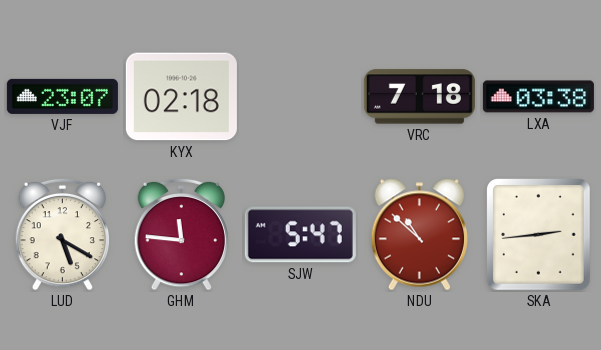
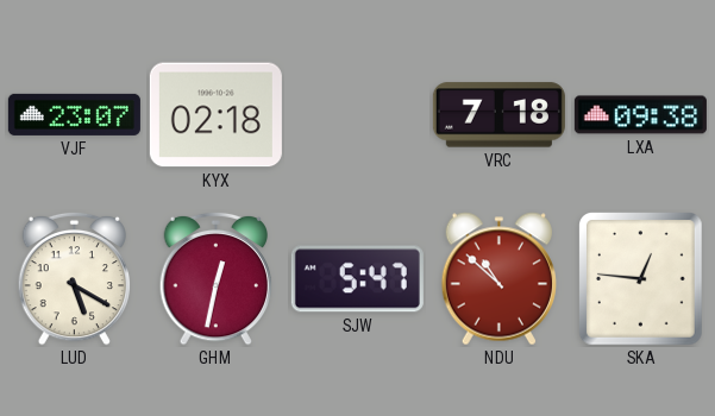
LXA: 03:38 -> 09:38
GHM: 11:46 -> 12:32
SKA: 2:44 -> 12:46
